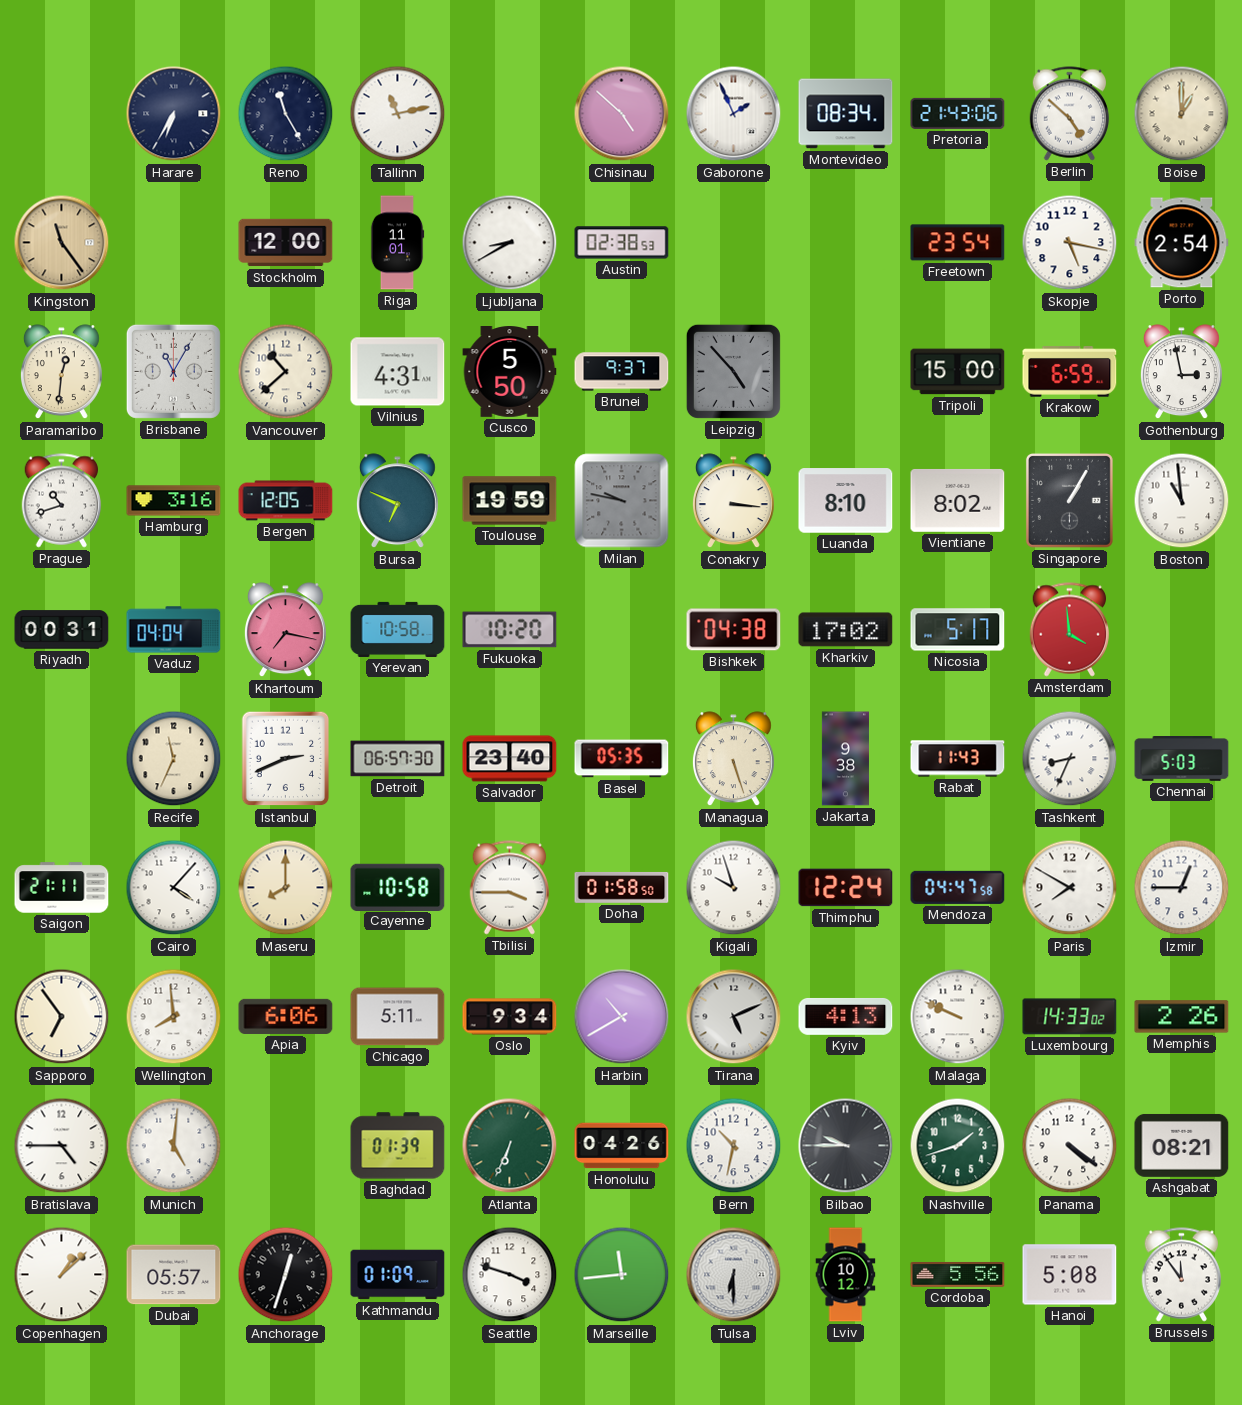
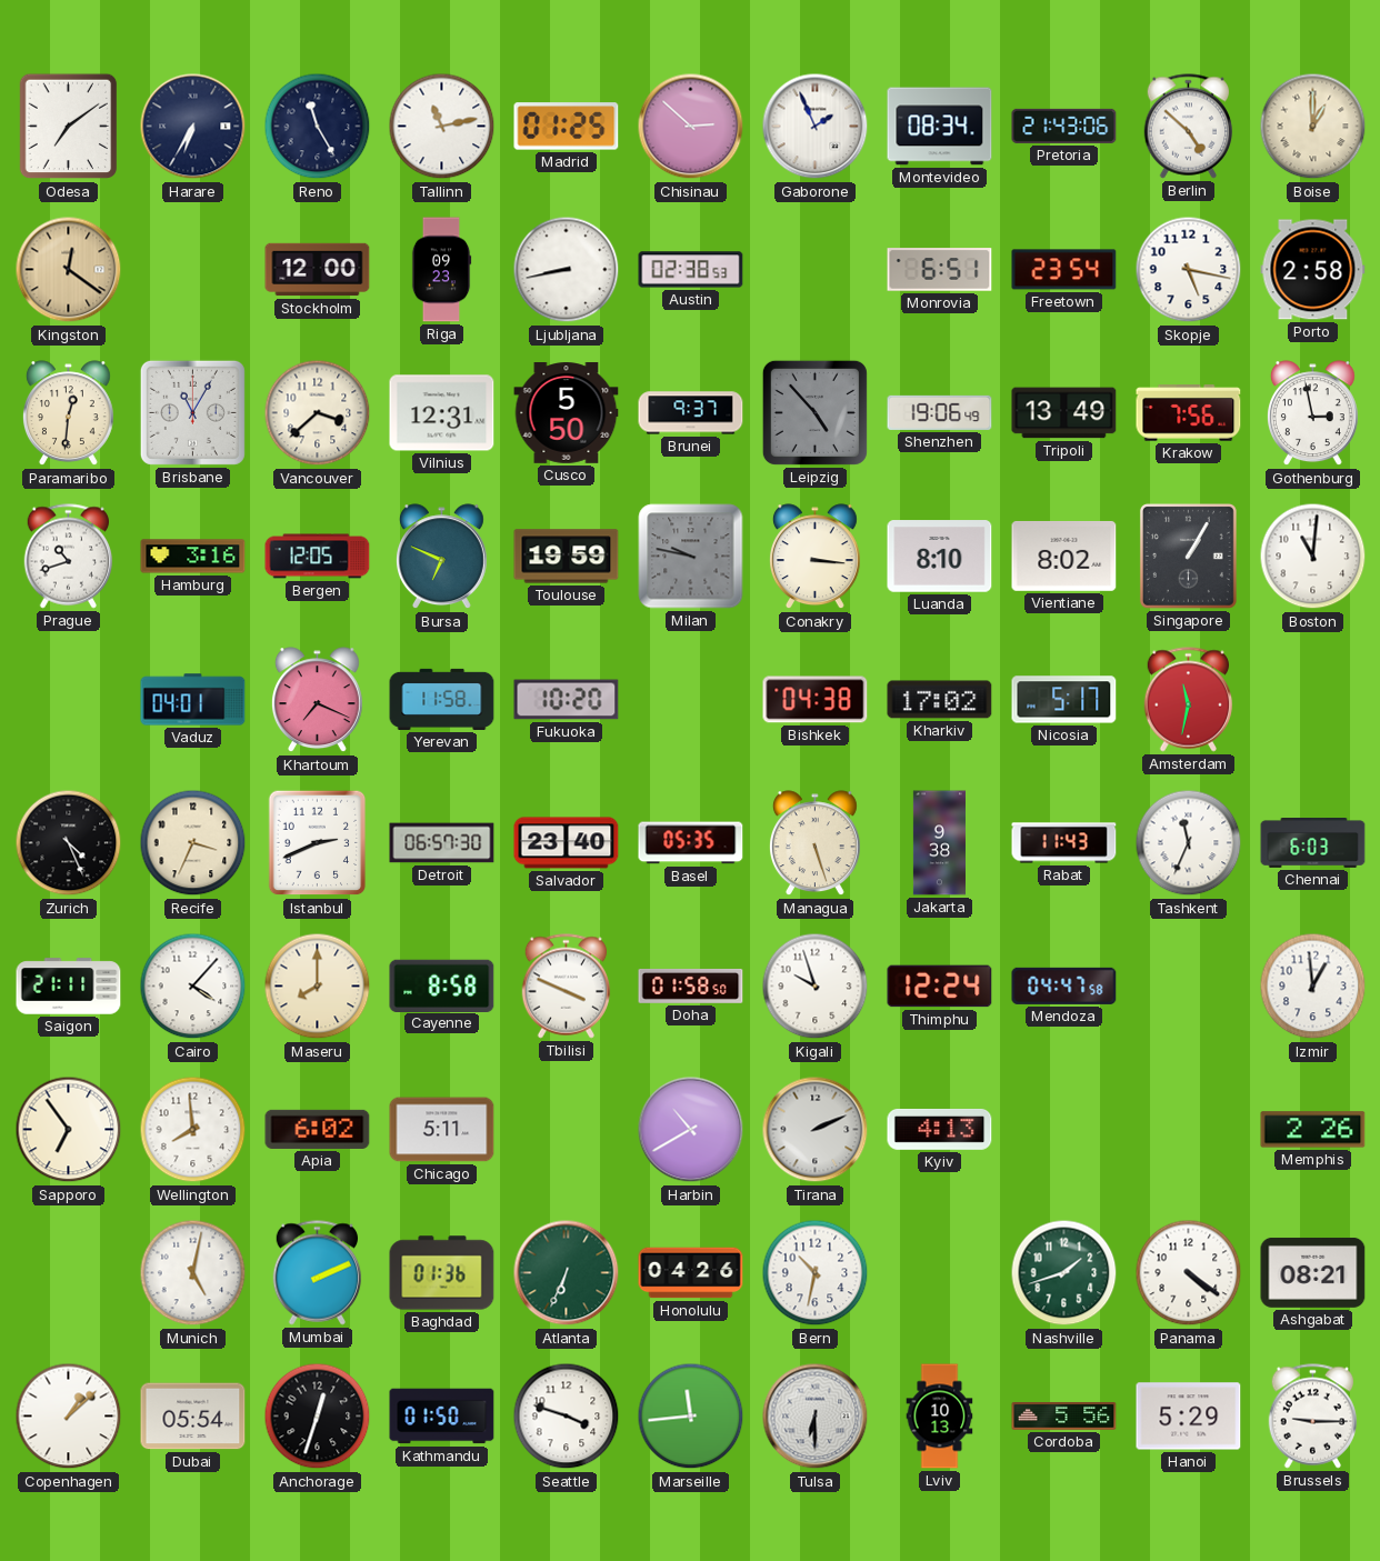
Odesa: none -> 7:09
Madrid: none -> 01:25
Chisinau: 4:52 -> 2:52
Kingston: 11:24 -> 12:21
Riga: 11:01 -> 09:23
Ljubljana: 8:40 -> 8:43
Monrovia: none -> 6:51
Porto: 2:54 -> 2:58
Vancouver: 10:38 -> 3:38
Vilnius: 4:31 -> 12:31
Shenzhen: none -> 19:06
Tripoli: 15:00 -> 13:49
Krakow: 6:59 -> 7:56
Boston: 10:59 -> 11:01
Riyadh: 00:31 -> none
Vaduz: 04:04 -> 04:01
Khartoum: 7:17 -> 7:19
Yerevan: 10:58 -> 11:58
Amsterdam: 3:59 -> 11:32
Zurich: none -> 4:26
Recife: 11:34 -> 3:34
Tashkent: 8:34 -> 11:34
Chennai: 5:03 -> 6:03
Cayenne: 10:58 -> 8:58
Tbilisi: 3:45 -> 3:49
Paris: 7:50 -> none
Izmir: 12:45 -> 12:59
Apia: 6:06 -> 6:02
Oslo: 9:34 -> none
Tirana: 5:11 -> 2:11
Malaga: 9:49 -> none
Luxembourg: 14:33 -> none
Bratislava: 4:45 -> none
Munich: 5:01 -> 5:02
Mumbai: none -> 2:11
Baghdad: 01:39 -> 01:36
Bilbao: 9:45 -> none
Dubai: 05:57 -> 05:54
Kathmandu: 01:09 -> 01:50
Lviv: 10:12 -> 10:13
Hanoi: 5:08 -> 5:29
Brussels: 11:54 -> 9:15
